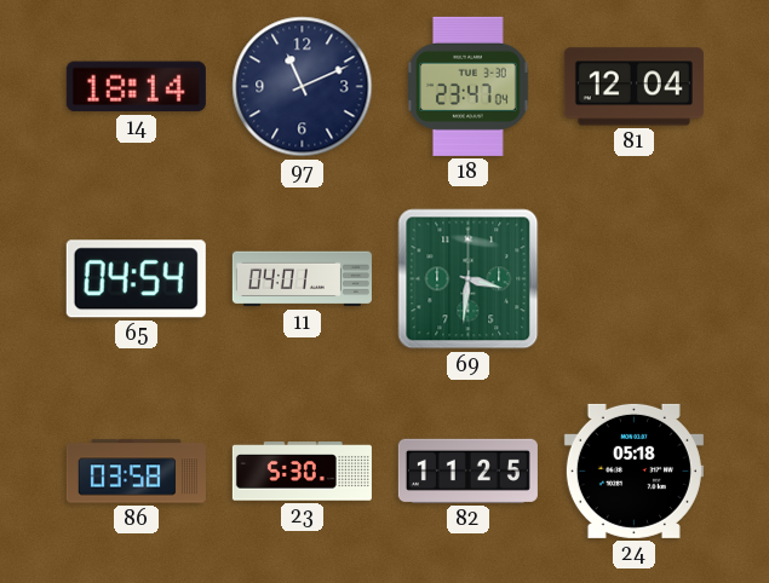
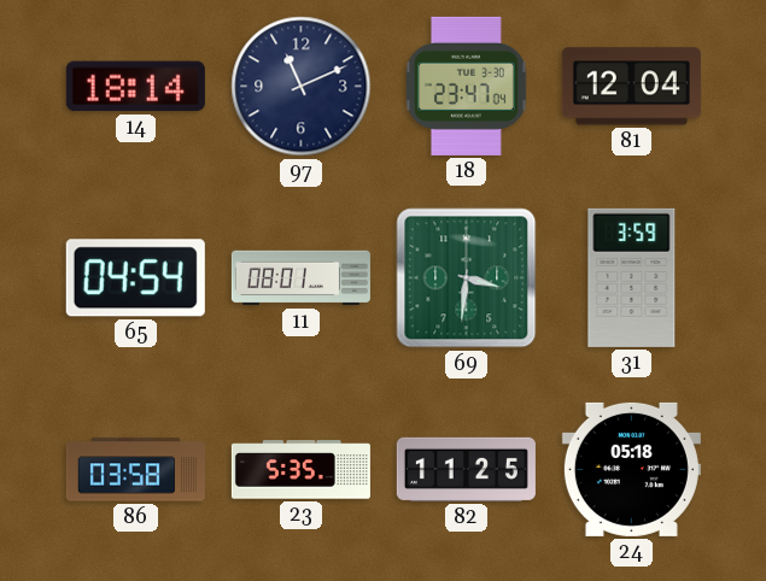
11: 04:01 -> 08:01
31: none -> 3:59
23: 5:30 -> 5:35
